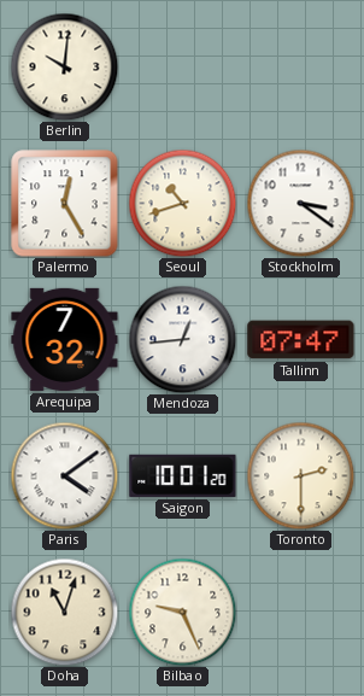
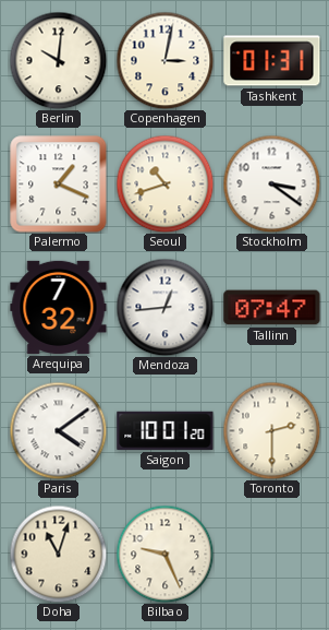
Copenhagen: none -> 3:02
Tashkent: none -> 01:31
Palermo: 12:25 -> 1:19
